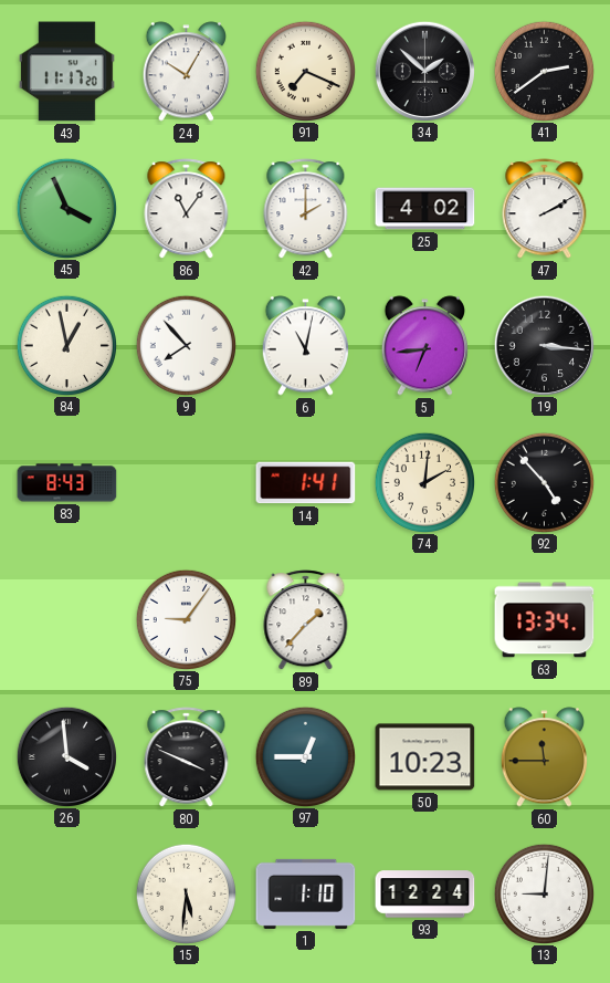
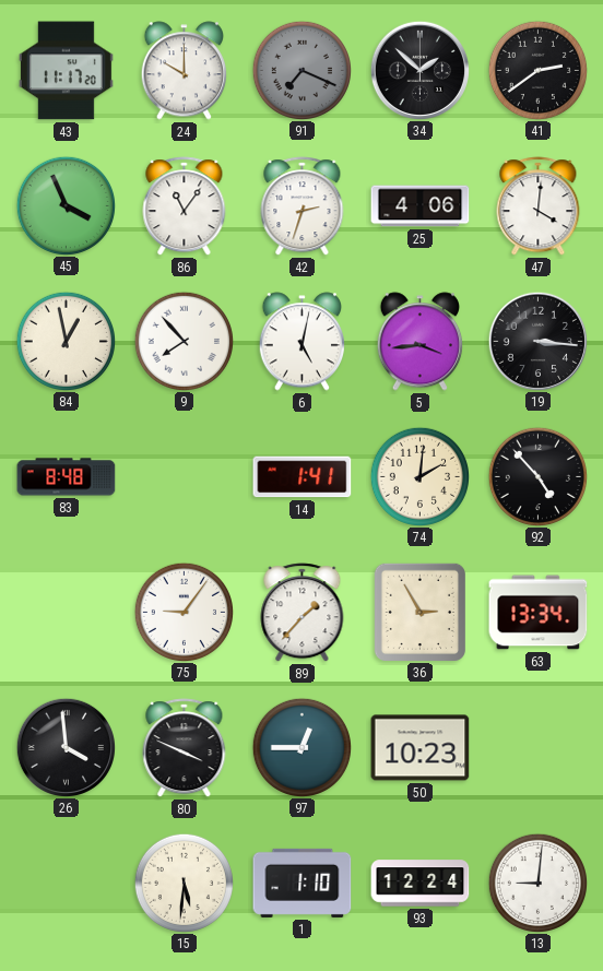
24: 10:05 -> 10:00
91 dial: cream -> grey
42: 2:00 -> 2:33
25: 4:02 -> 4:06
47: 2:10 -> 4:01
6: 11:02 -> 5:02
5: 6:44 -> 3:44
83: 8:43 -> 8:48
36: none -> 2:55
60: 11:45 -> none
